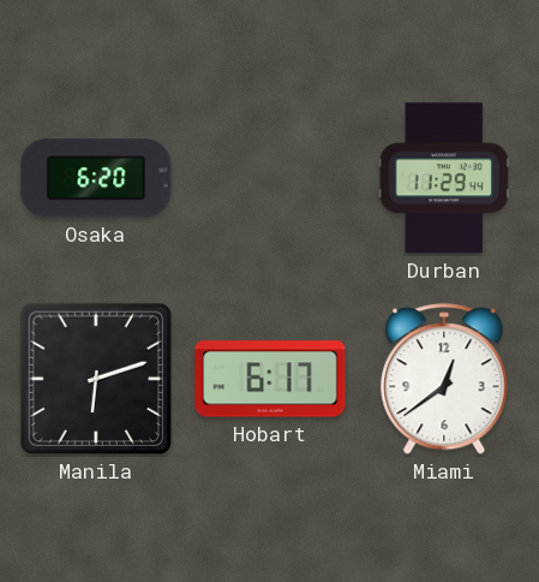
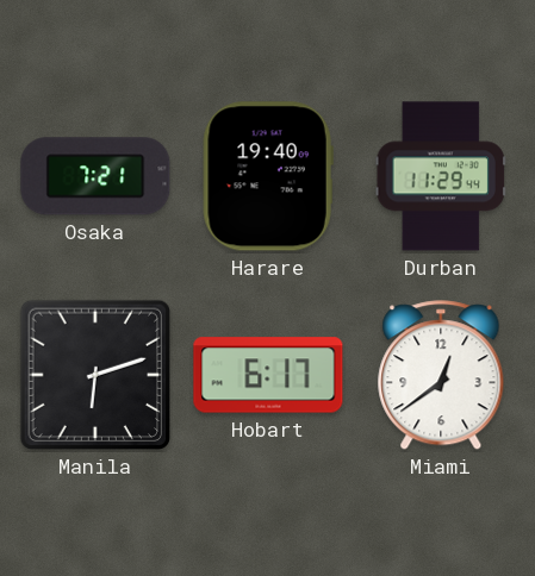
Osaka: 6:20 -> 7:21
Harare: none -> 19:40
